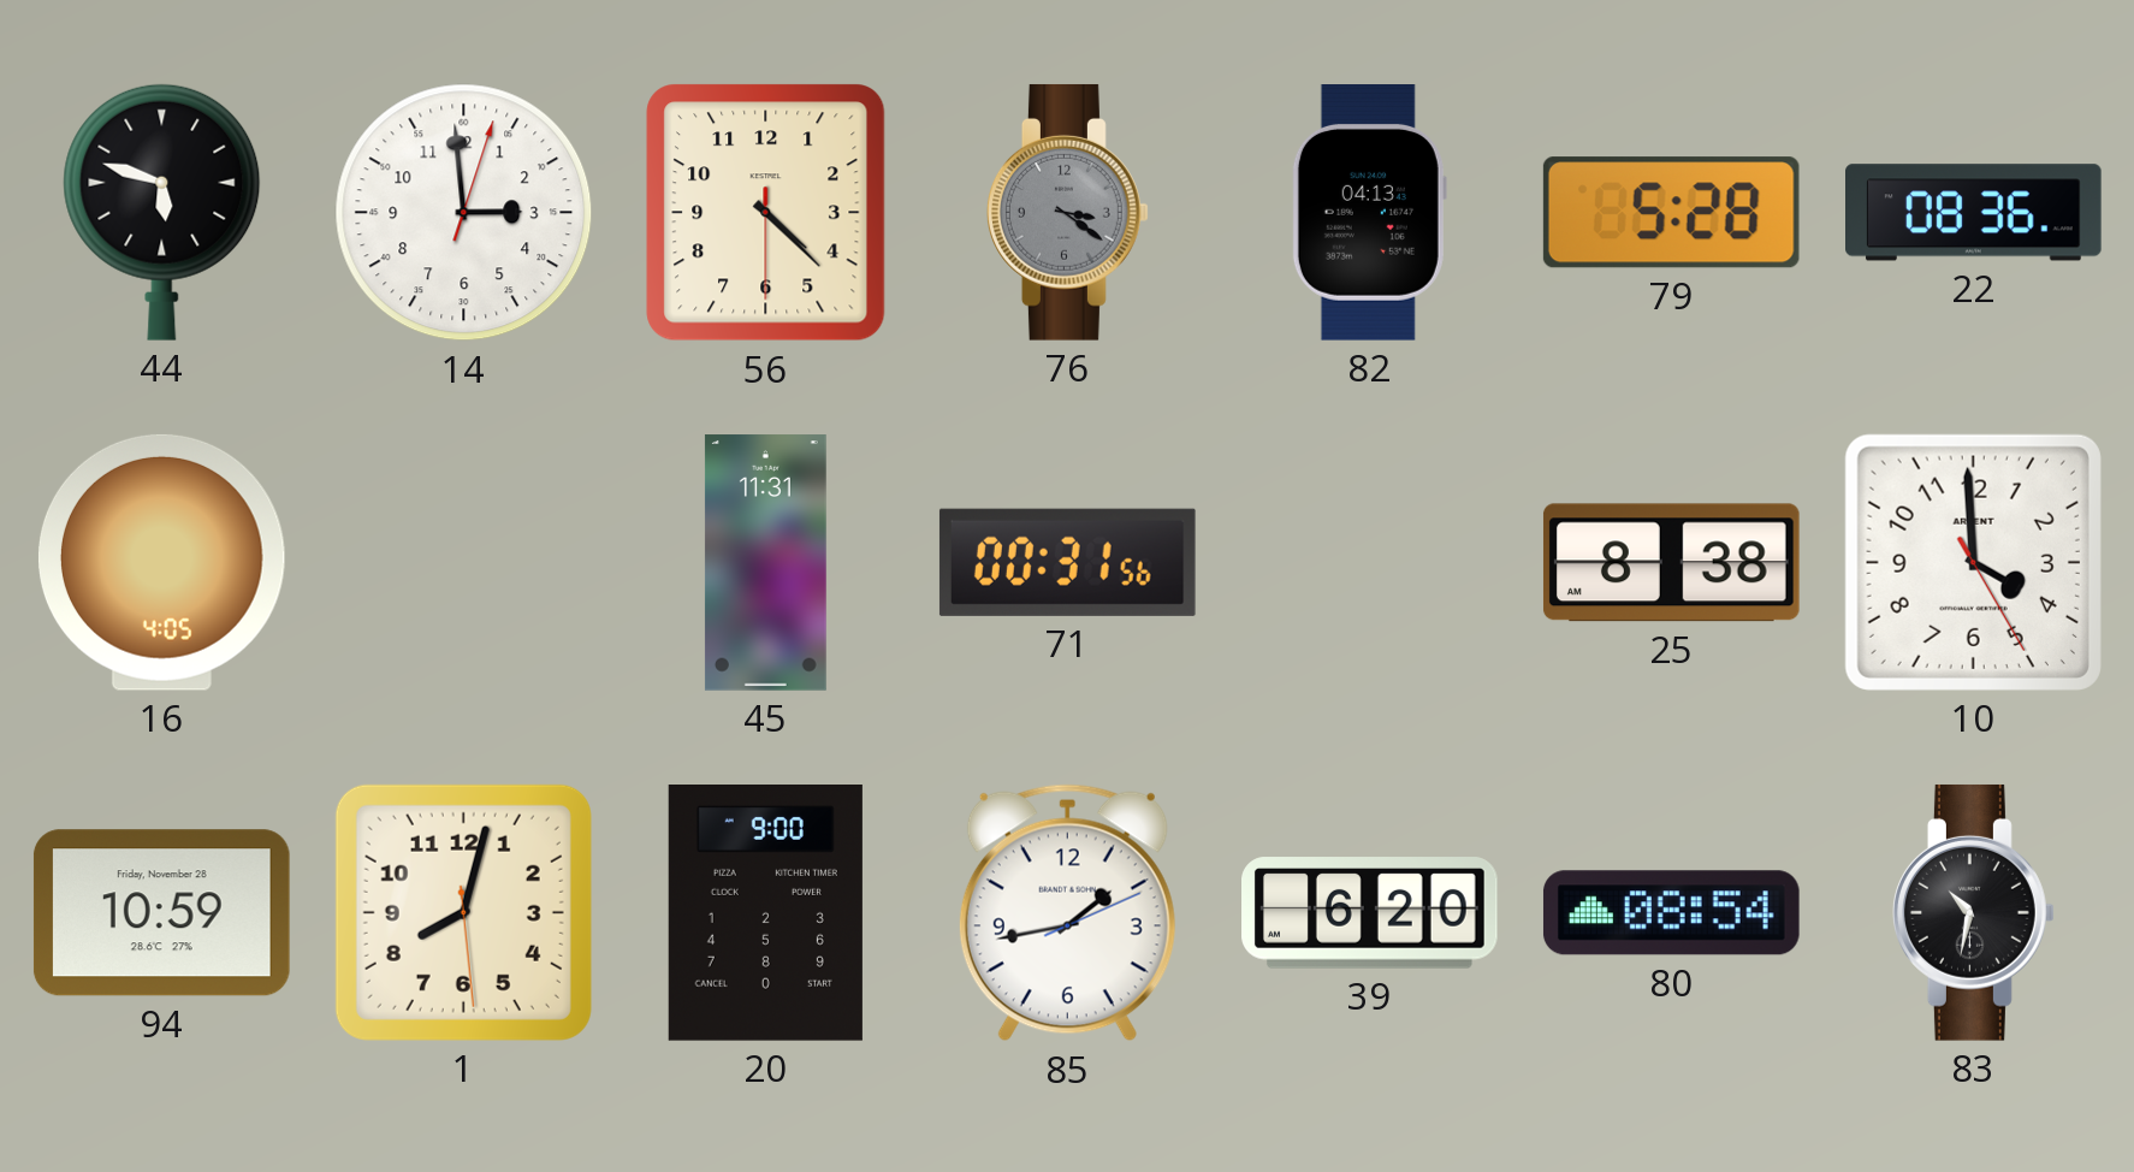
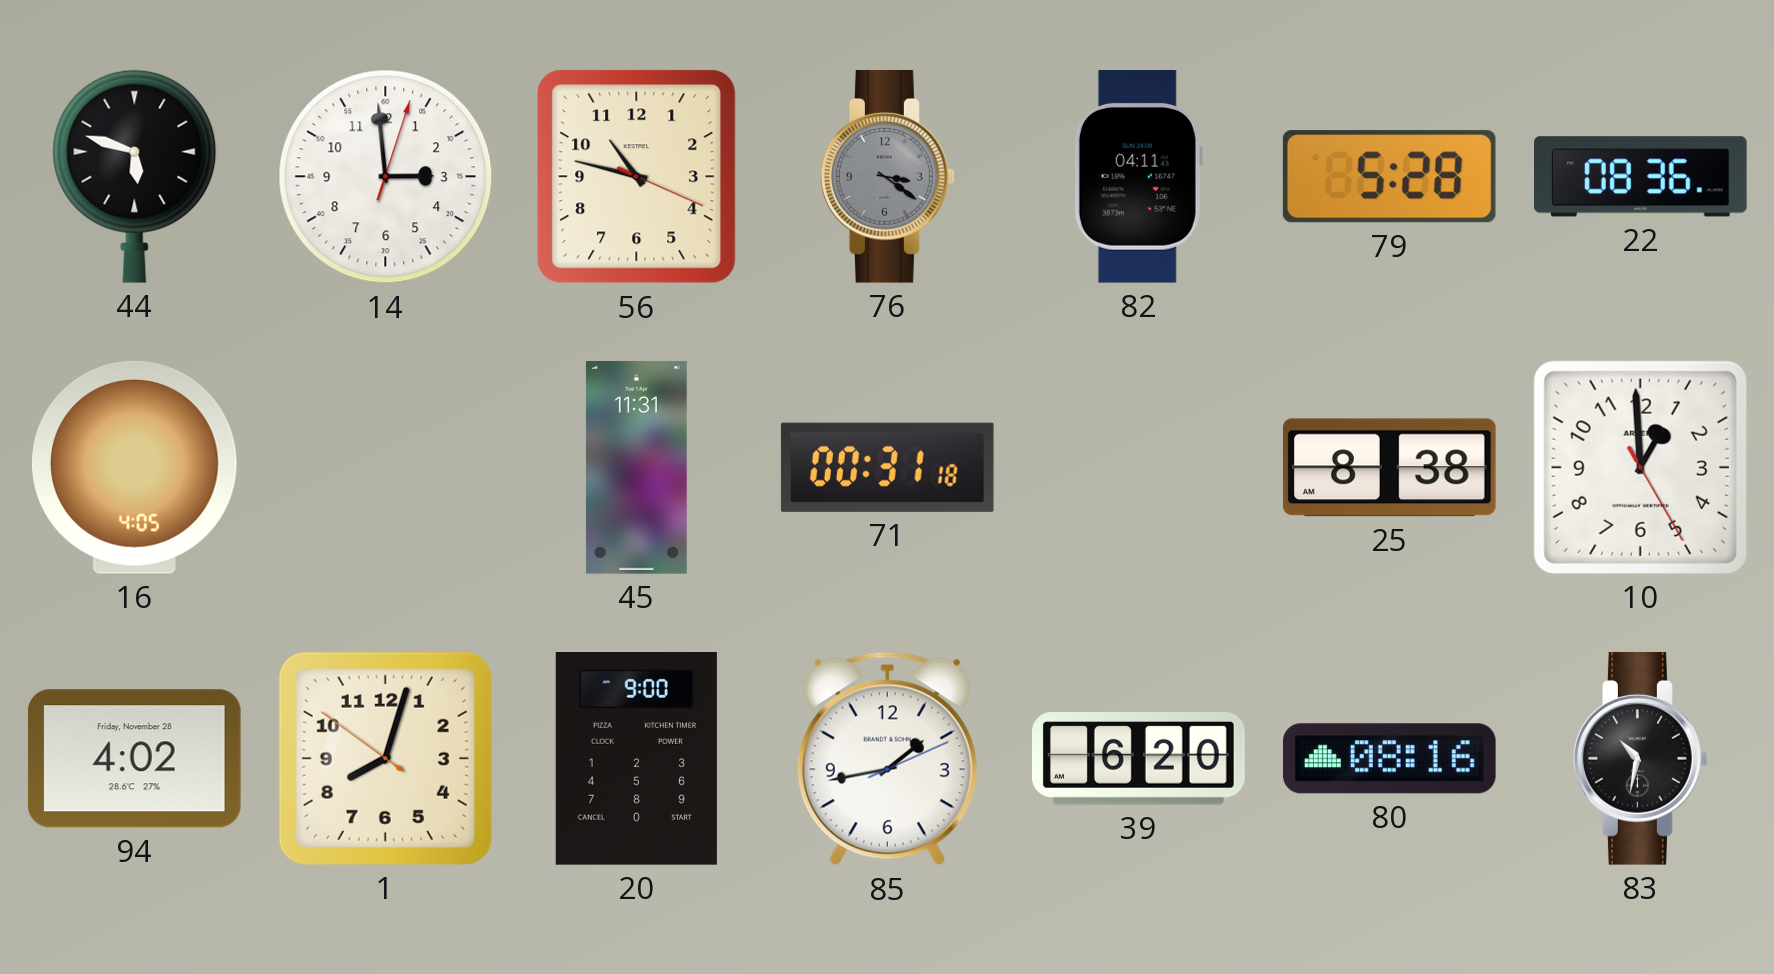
56: 4:22 -> 10:47
82: 04:13 -> 04:11
71: 00:31:56 -> 00:31:18
10: 3:59 -> 12:59
94: 10:59 -> 4:02
1: 8:02:29 -> 8:02:51
80: 08:54 -> 08:16
